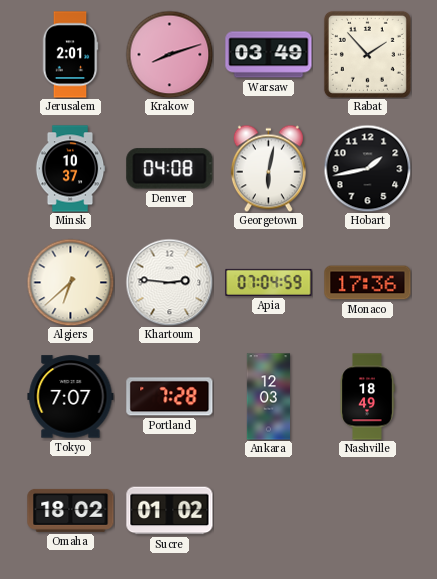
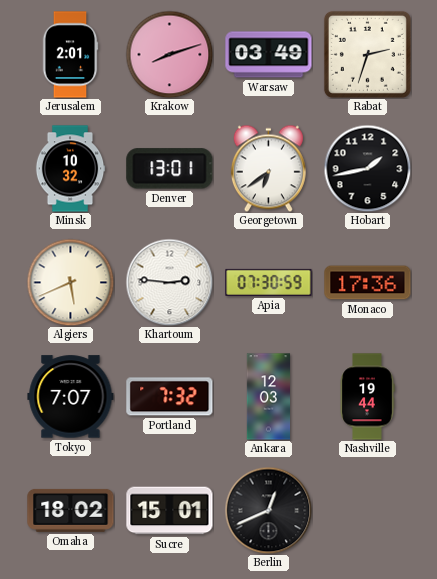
Rabat: 1:53 -> 2:33
Minsk: 10:37 -> 10:32
Denver: 04:08 -> 13:01
Georgetown: 6:02 -> 6:39
Algiers: 6:38 -> 5:41
Apia: 07:04 -> 07:30
Portland: 7:28 -> 7:32
Nashville: 18:49 -> 19:44
Sucre: 01:02 -> 15:01
Berlin: none -> 12:41
